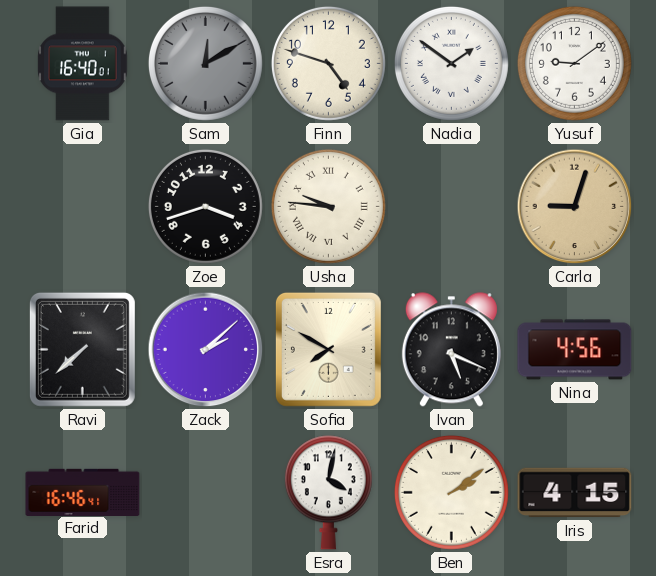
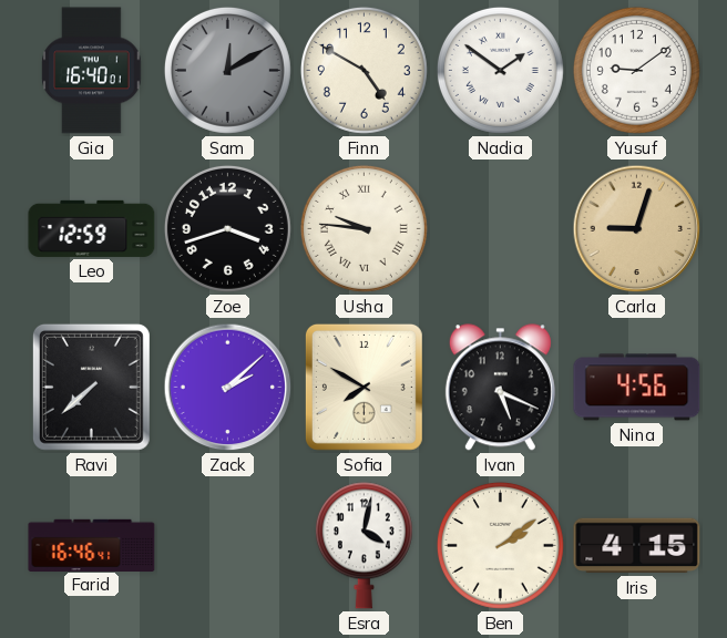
Finn: 4:48 -> 4:50
Leo: none -> 12:59
